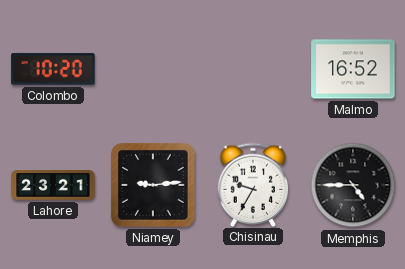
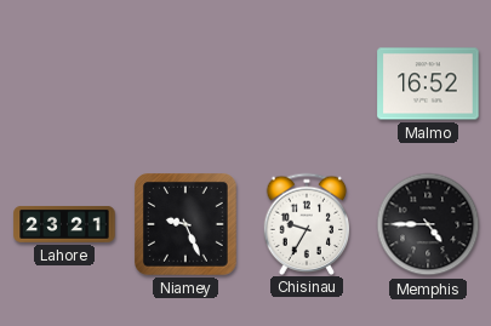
Colombo: 10:20 -> none
Niamey: 9:14 -> 9:26
